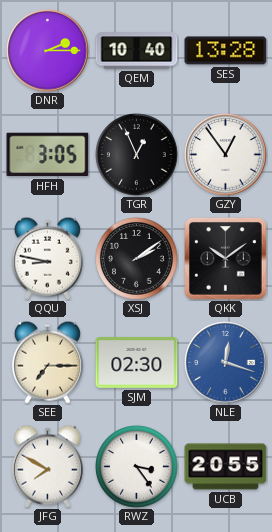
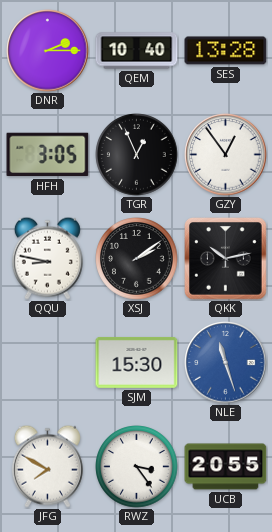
QKK: 10:09 -> 10:13
SEE: 7:15 -> none
SJM: 02:30 -> 15:30
NLE: 12:18 -> 11:27
